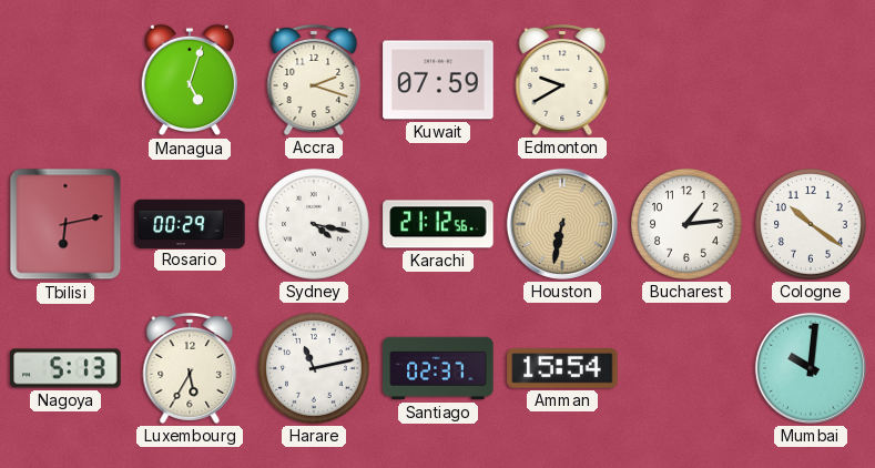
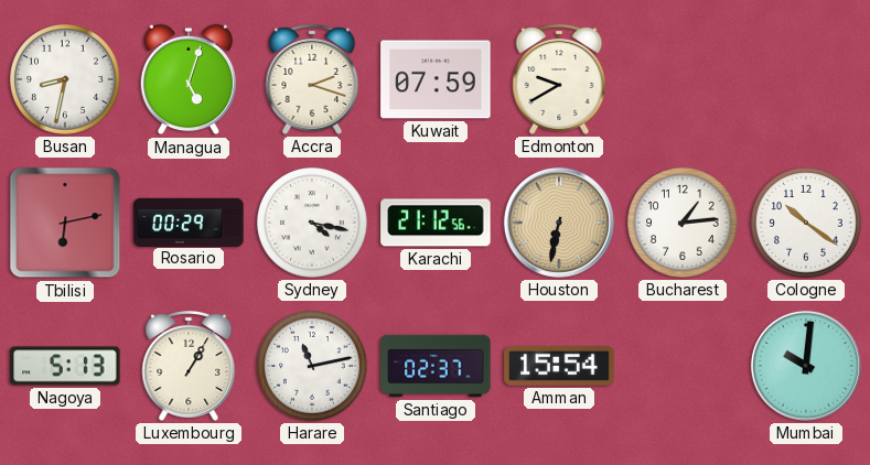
Busan: none -> 8:32
Luxembourg: 5:35 -> 1:05
